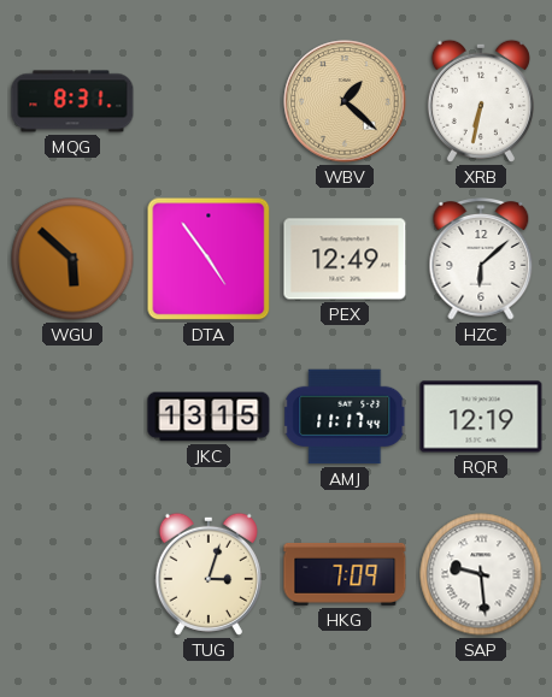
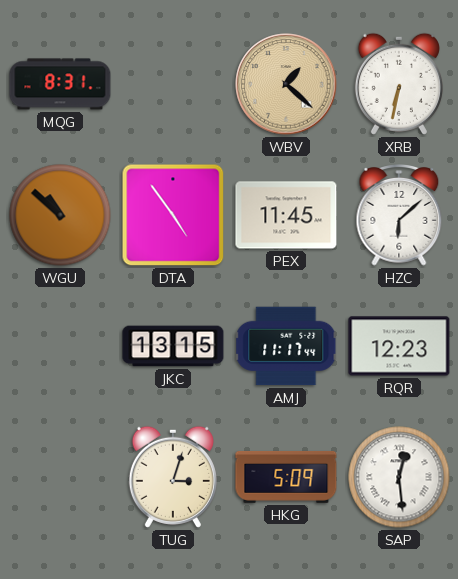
WGU: 5:52 -> 10:52
PEX: 12:49 -> 11:45
RQR: 12:19 -> 12:23
HKG: 7:09 -> 5:09
SAP: 9:29 -> 12:29
